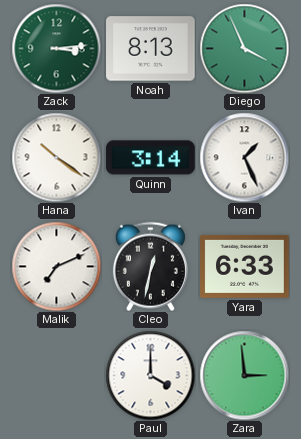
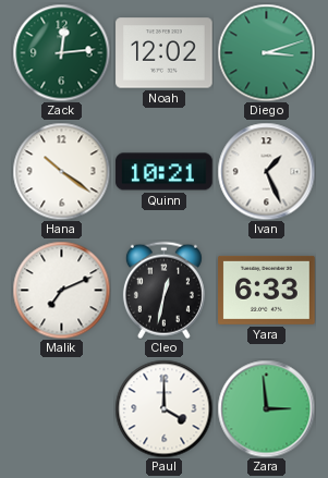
Zack: 3:14 -> 12:14
Noah: 8:13 -> 12:02
Diego: 3:56 -> 3:12
Quinn: 3:14 -> 10:21
